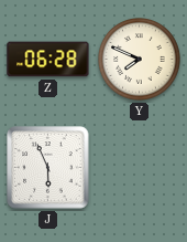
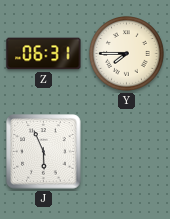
Z: 06:28 -> 06:31
Y: 7:49 -> 7:45
